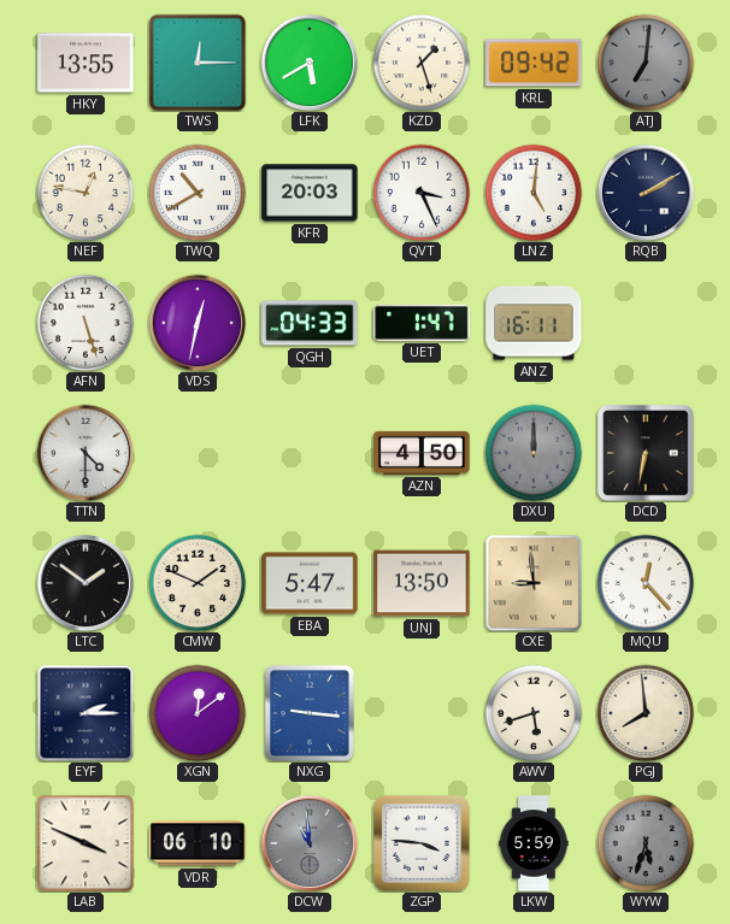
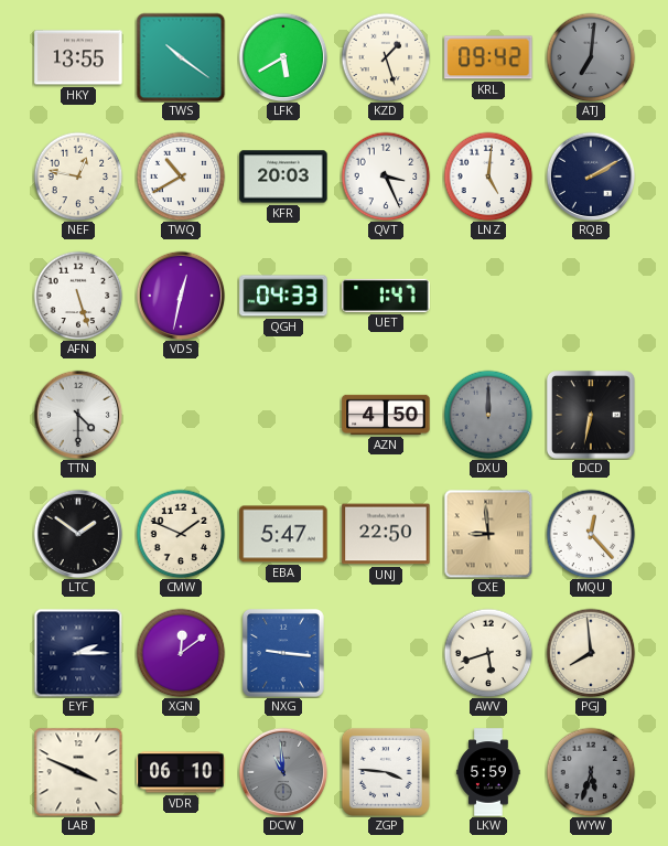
TWS: 12:15 -> 10:21
ANZ: 16:11 -> none
UNJ: 13:50 -> 22:50
